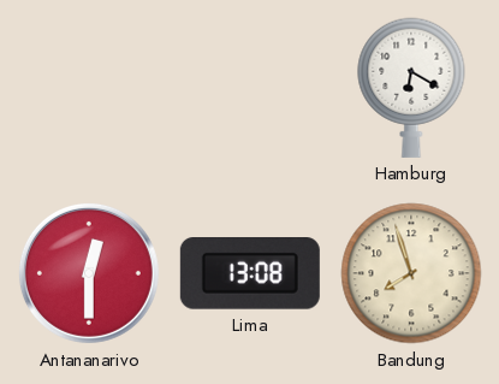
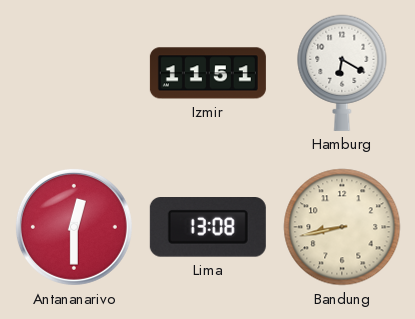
Izmir: none -> 11:51
Bandung: 7:57 -> 8:43
